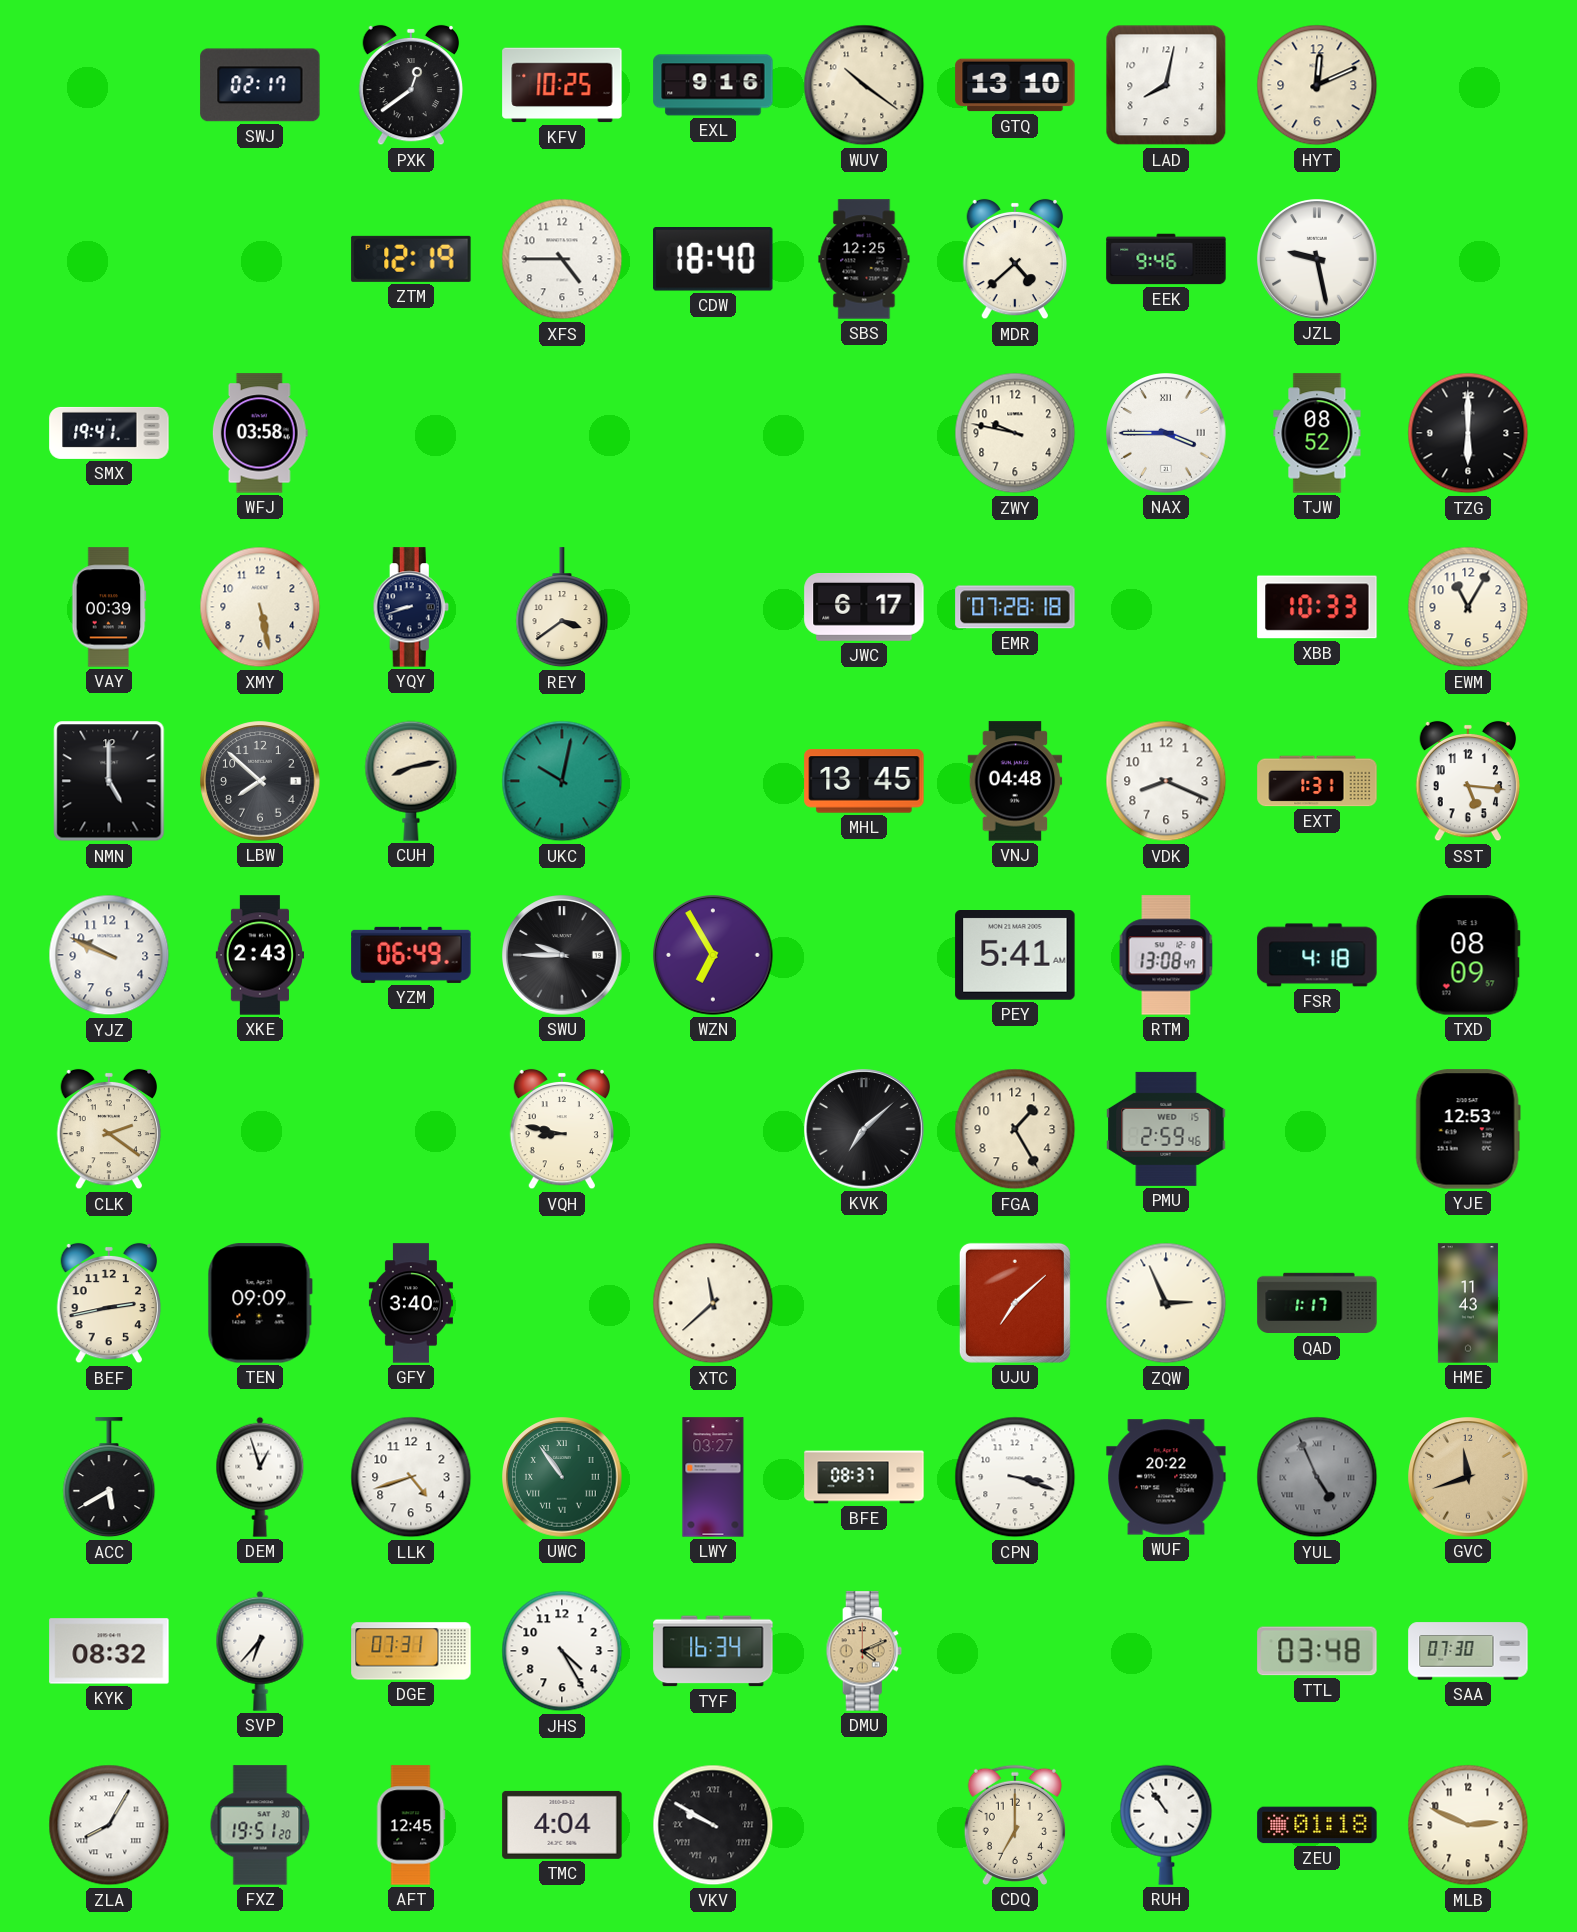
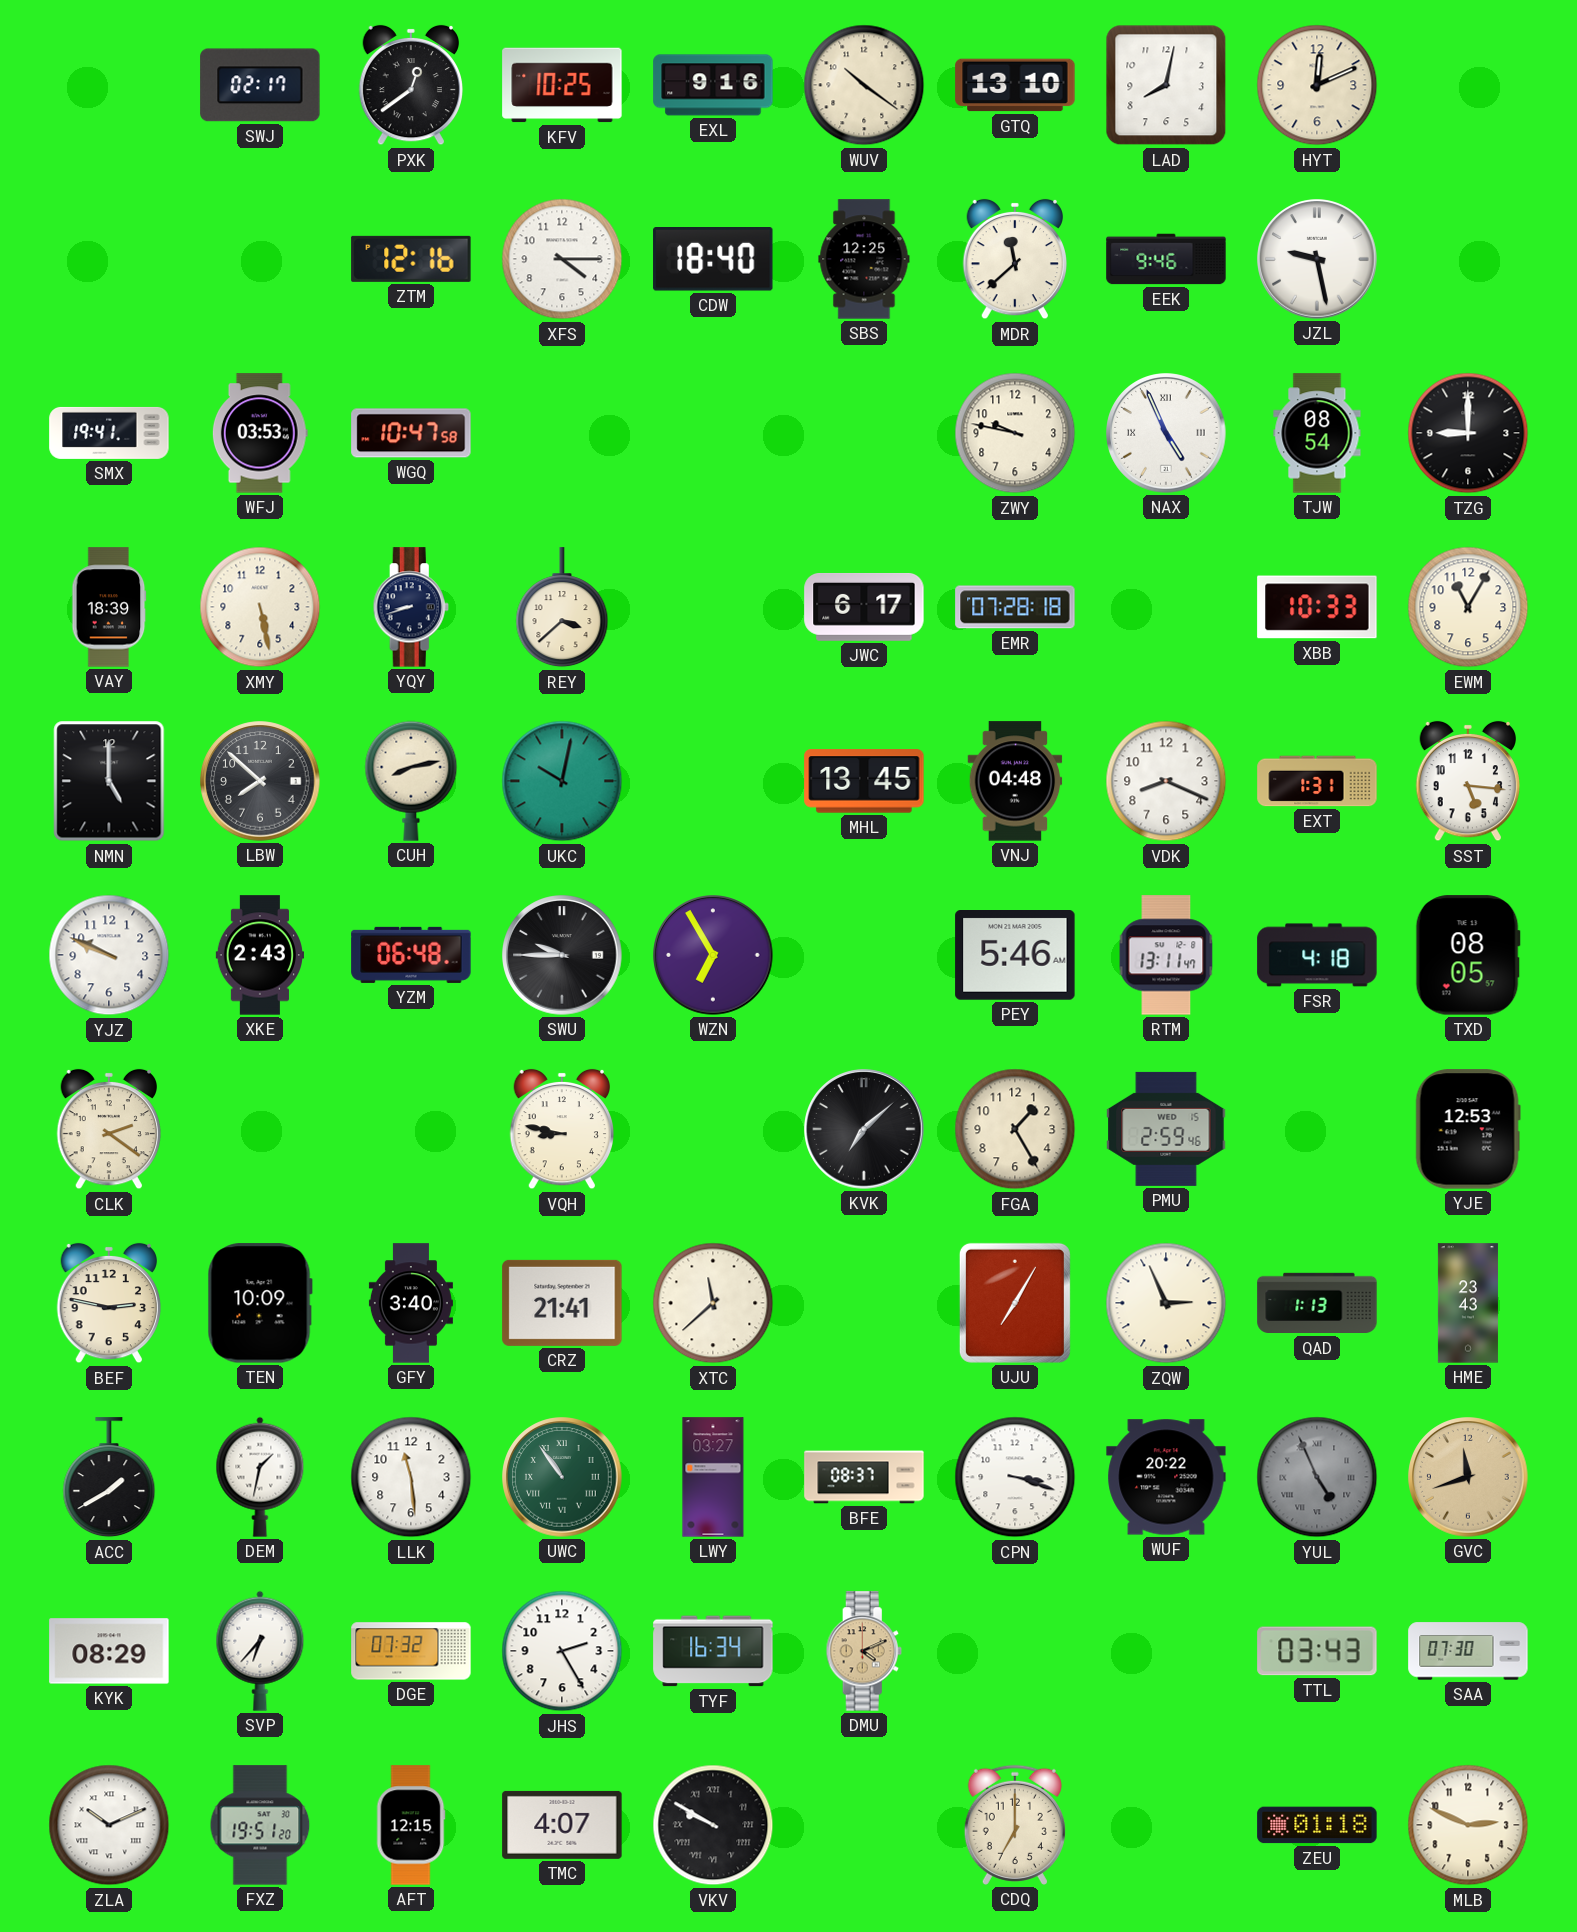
ZTM: 12:19 -> 12:16
XFS: 4:45 -> 4:15
MDR: 4:38 -> 11:38
WFJ: 03:58 -> 03:53
WGQ: none -> 10:47
NAX: 3:45 -> 4:56
TJW: 08:52 -> 08:54
TZG: 6:00 -> 9:00
VAY: 00:39 -> 18:39
REY: 3:39 -> 3:38
YZM: 06:49 -> 06:48
PEY: 5:41 -> 5:46
RTM: 13:08 -> 13:11
TXD: 08:09 -> 08:05
BEF: 2:43 -> 2:47
TEN: 09:09 -> 10:09
CRZ: none -> 21:41
UJU: 7:08 -> 7:05
QAD: 1:17 -> 1:13
HME: 11:43 -> 23:43
ACC: 5:40 -> 1:40
DEM: 12:57 -> 1:32
LLK: 4:42 -> 11:29
KYK: 08:32 -> 08:29
DGE: 07:31 -> 07:32
JHS: 4:25 -> 2:25
TTL: 03:48 -> 03:43
ZLA: 8:05 -> 10:11
AFT: 12:45 -> 12:15
TMC: 4:04 -> 4:07
RUH: 10:54 -> none
